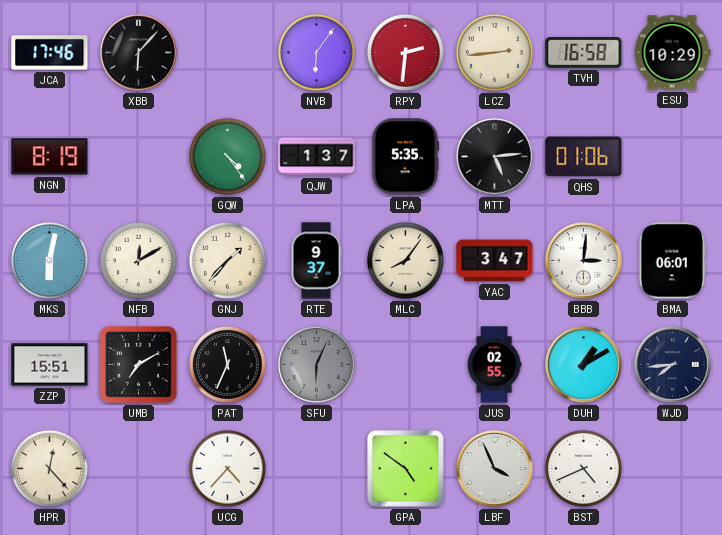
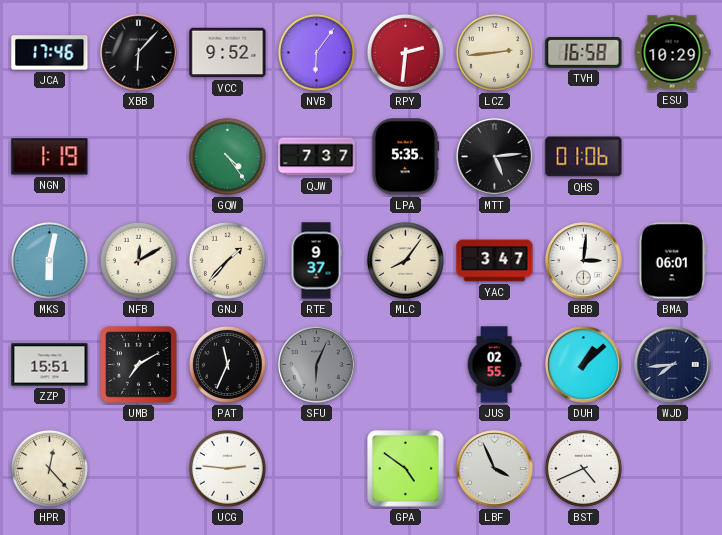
VCC: none -> 9:52
NGN: 8:19 -> 1:19
QJW: 1:37 -> 7:37
DUH: 1:10 -> 1:08
UCG: 4:37 -> 2:46
